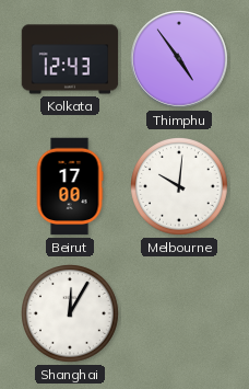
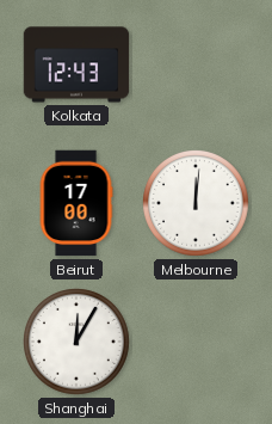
Thimphu: 4:54 -> none
Melbourne: 10:01 -> 12:01
